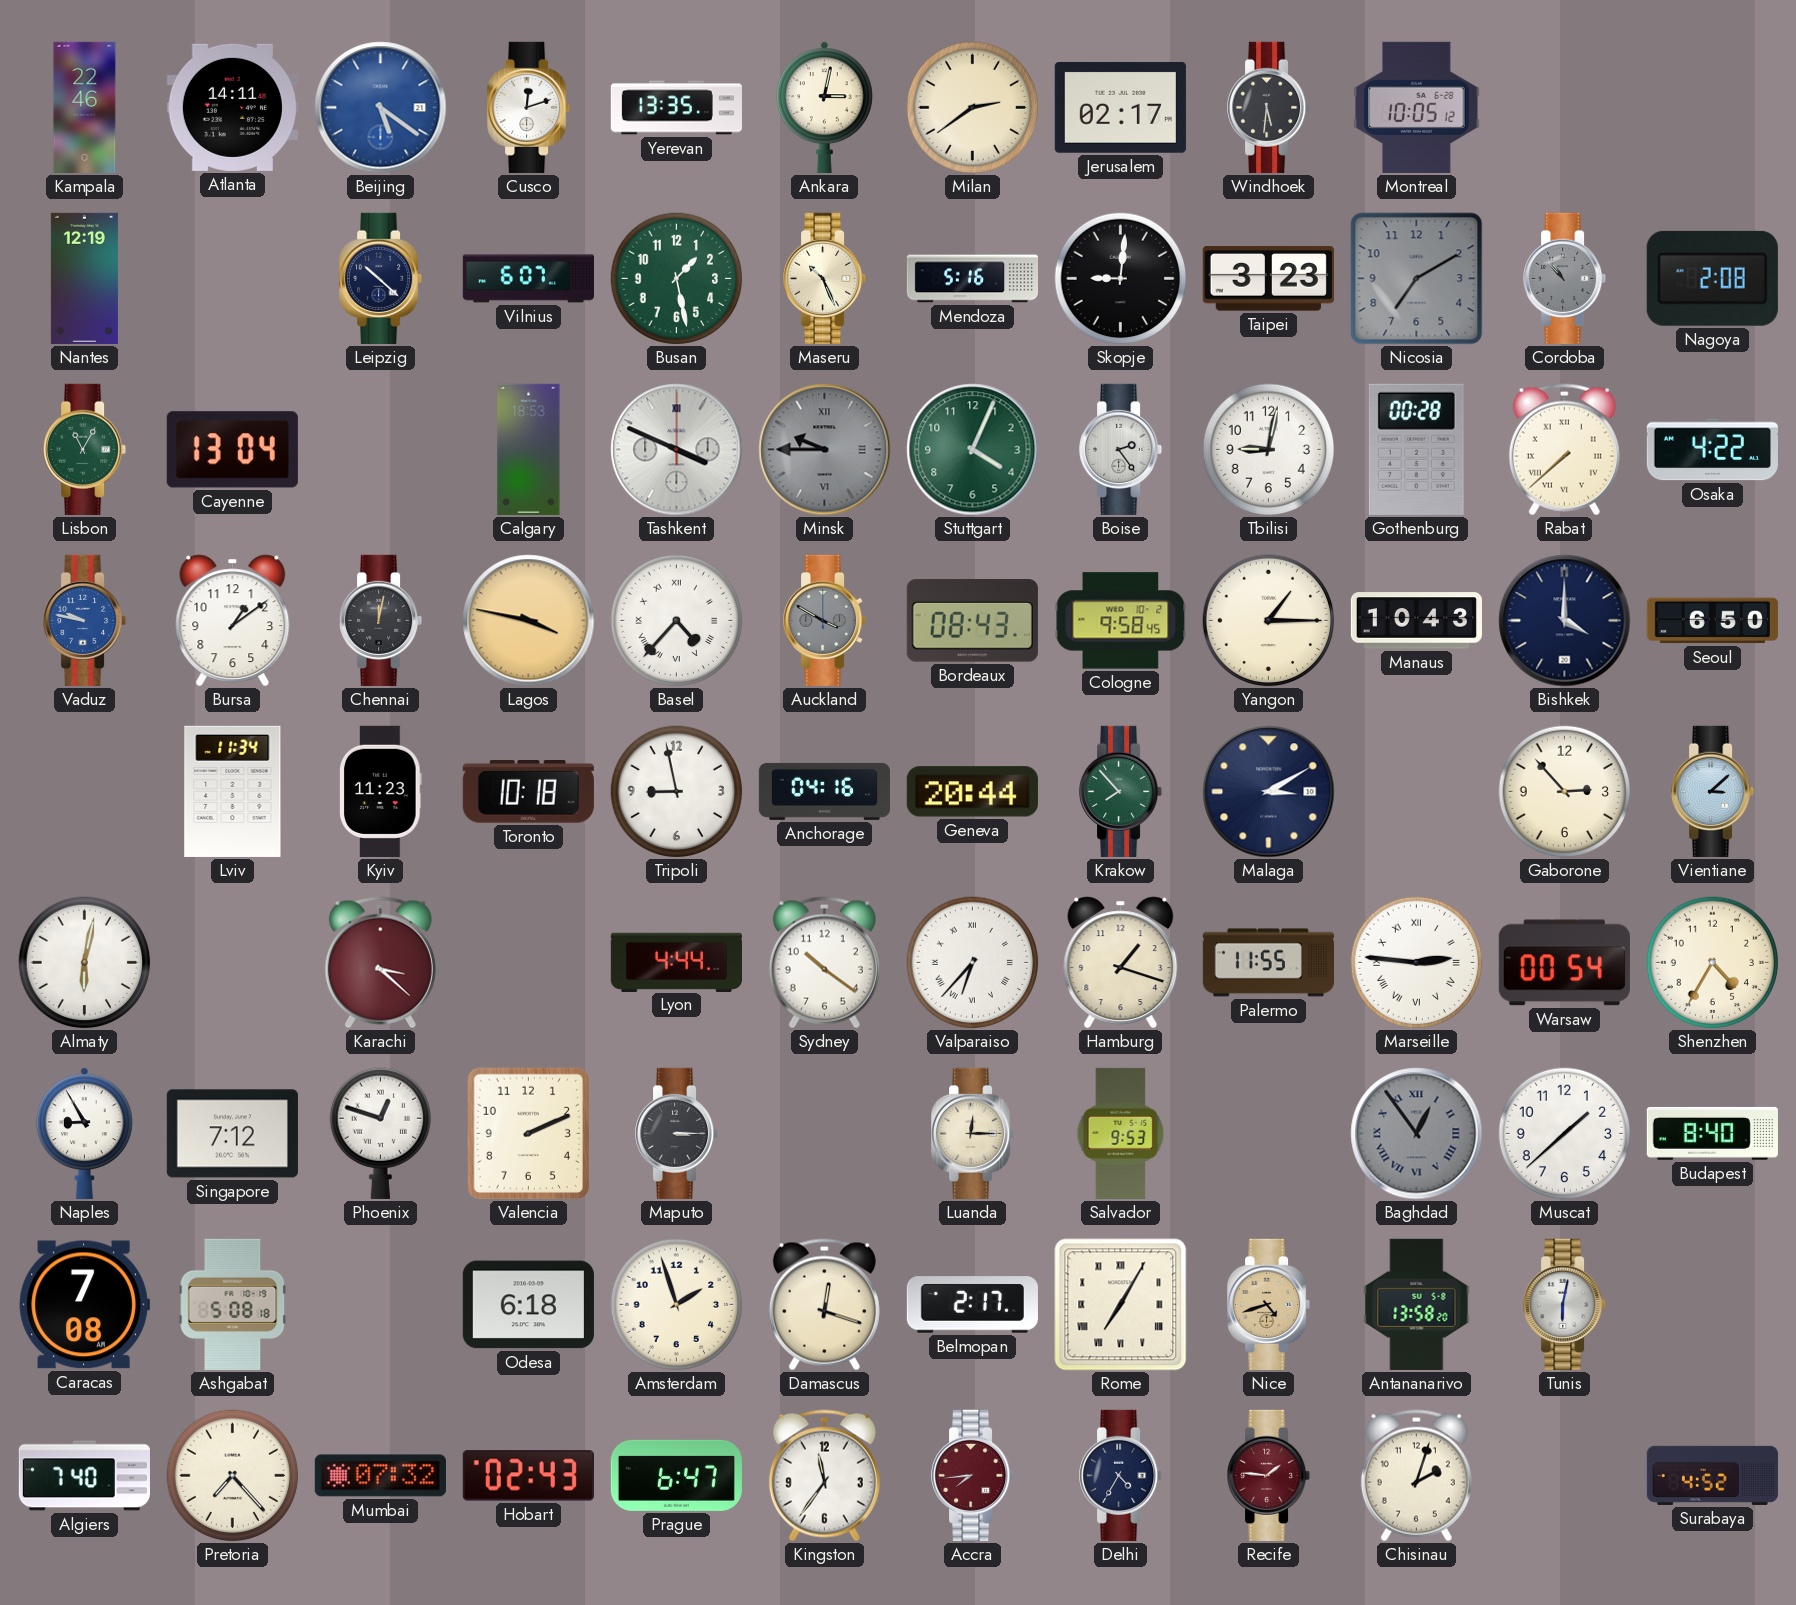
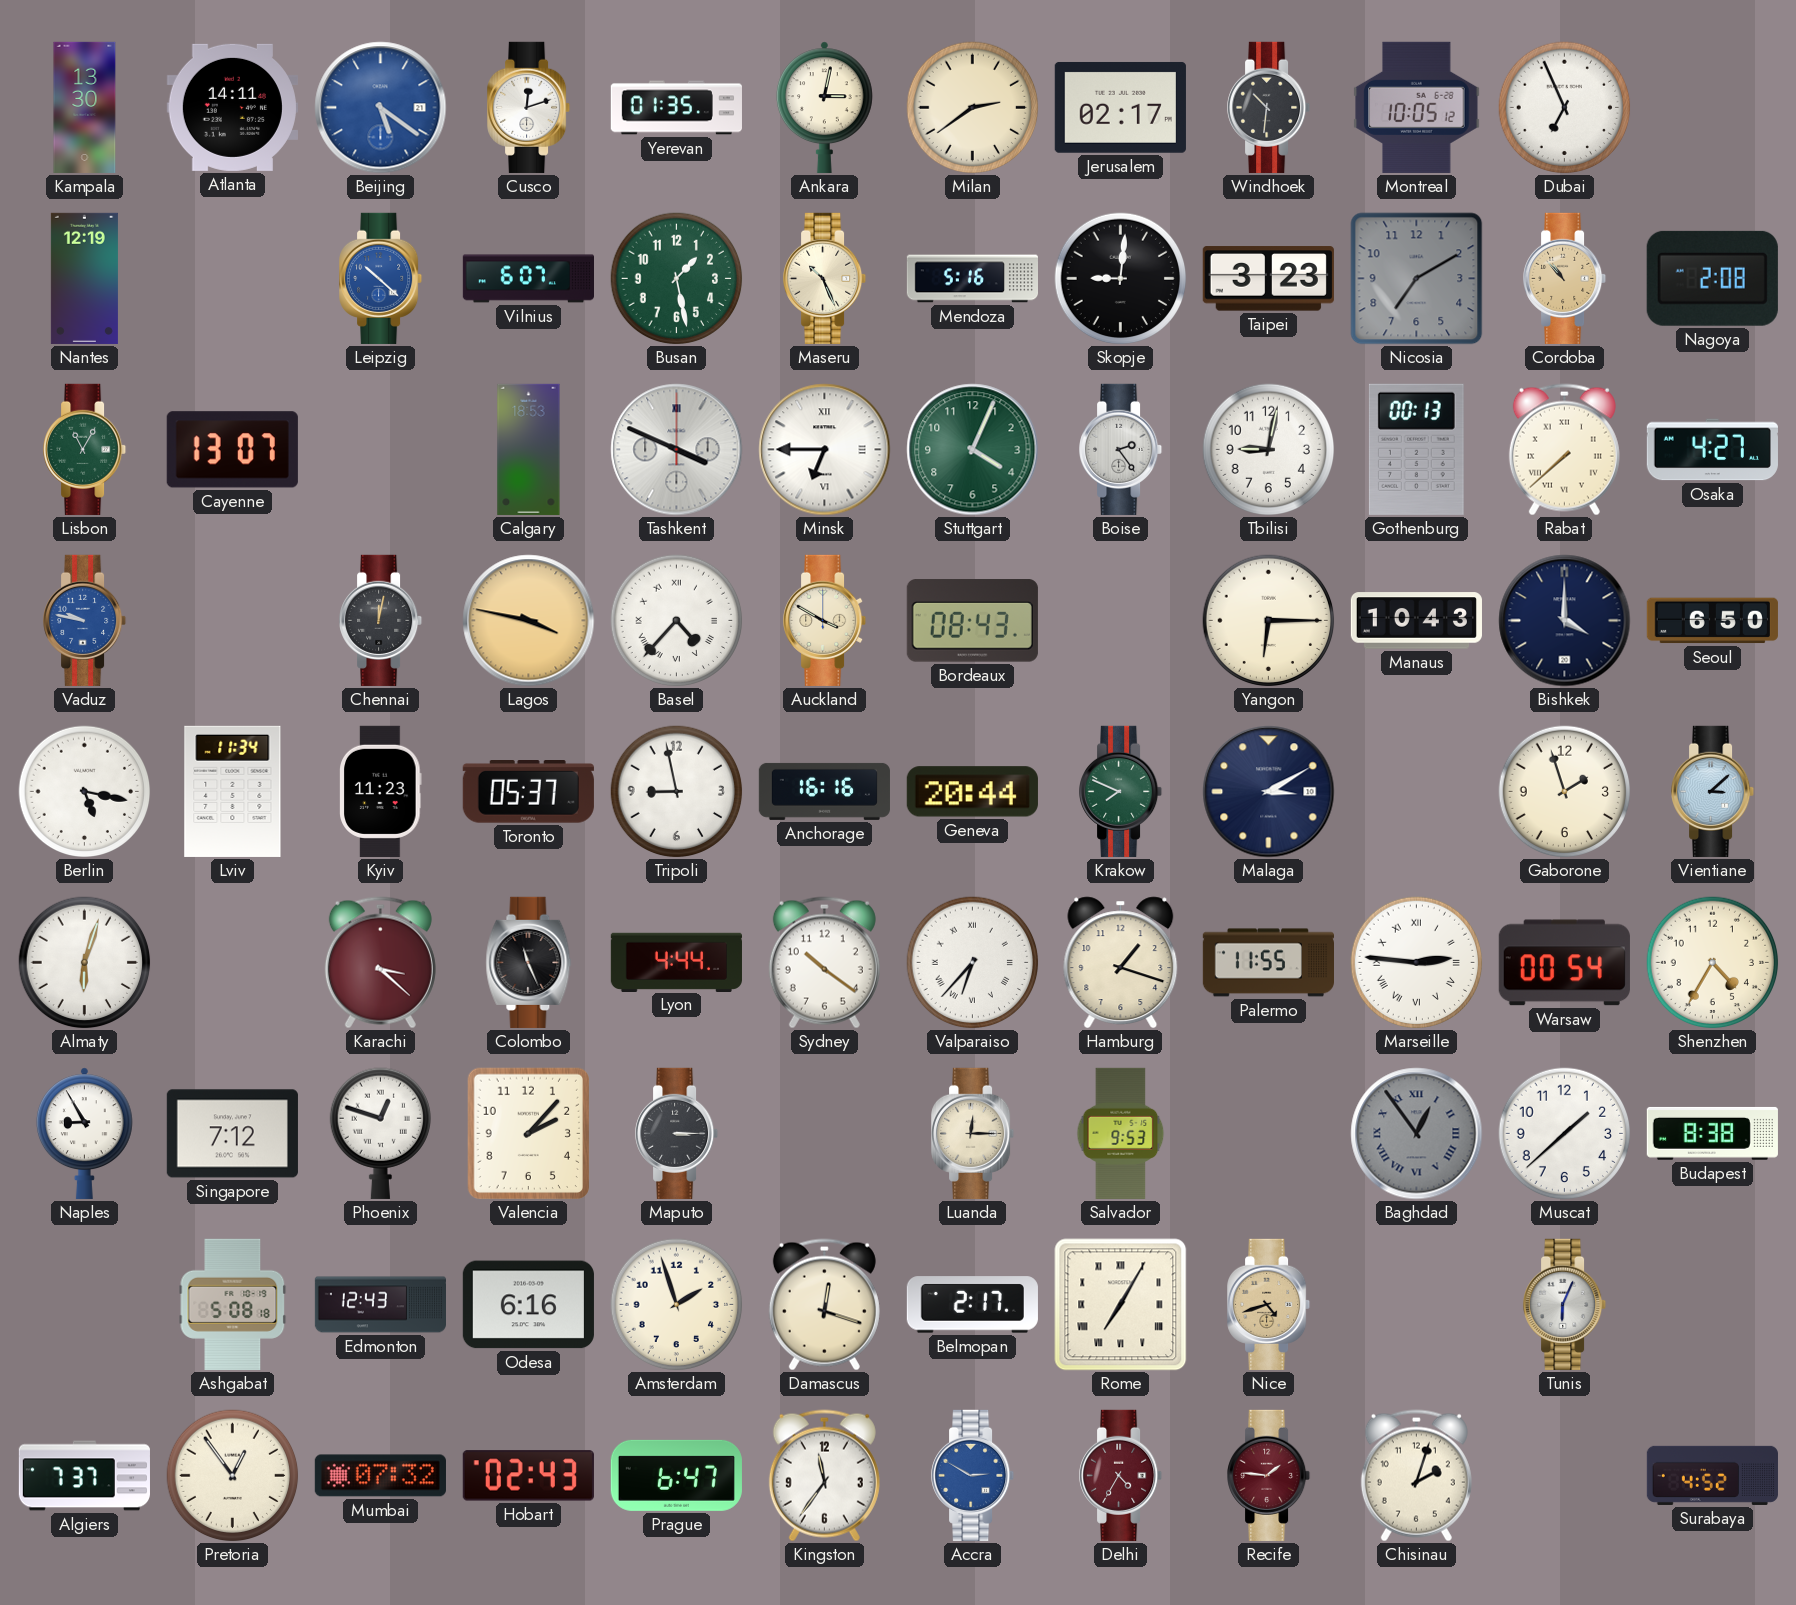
Kampala: 22:46 -> 13:30
Yerevan: 13:35 -> 01:35
Windhoek: 5:31 -> 10:31
Dubai: none -> 6:56
Leipzig dial: navy -> blue
Cordoba dial: grey -> champagne
Cayenne: 13:04 -> 13:07
Minsk: 9:45 -> 6:45
Minsk dial: grey -> white
Gothenburg: 00:28 -> 00:13
Osaka: 4:22 -> 4:27
Bursa: 1:09 -> none
Auckland dial: grey -> cream
Cologne: 9:58 -> none
Yangon: 1:15 -> 6:15
Berlin: none -> 5:17
Toronto: 10:18 -> 05:37
Anchorage: 04:16 -> 16:16
Krakow: 7:53 -> 7:49
Gaborone: 2:53 -> 1:57
Almaty: 6:02 -> 6:03
Colombo: none -> 11:26
Valencia: 2:11 -> 2:07
Budapest: 8:40 -> 8:38
Caracas: 7:08 -> none
Edmonton: none -> 12:43
Odesa: 6:18 -> 6:16
Antananarivo: 13:58 -> none
Tunis: 6:02 -> 6:04
Algiers: 7:40 -> 7:37
Pretoria: 7:23 -> 12:54
Accra: 7:44 -> 2:50
Accra dial: burgundy -> blue
Delhi dial: navy -> burgundy
